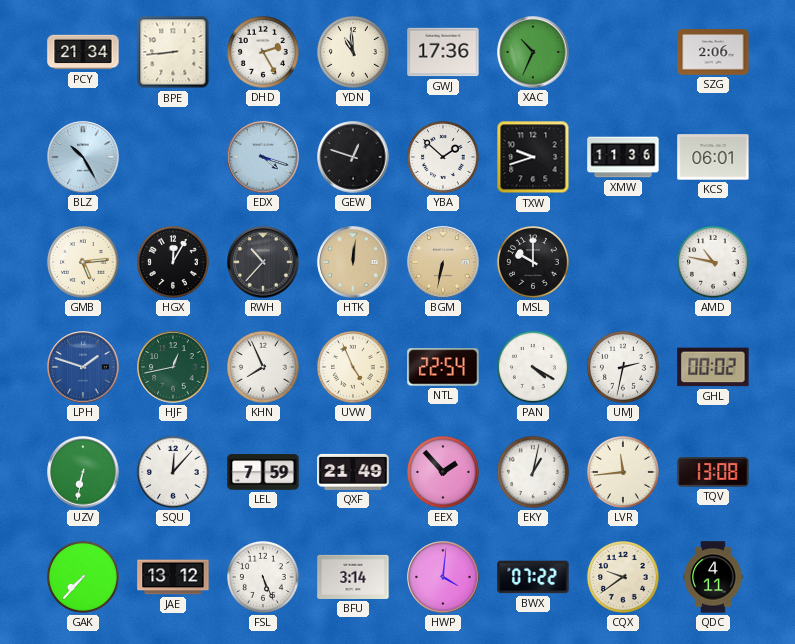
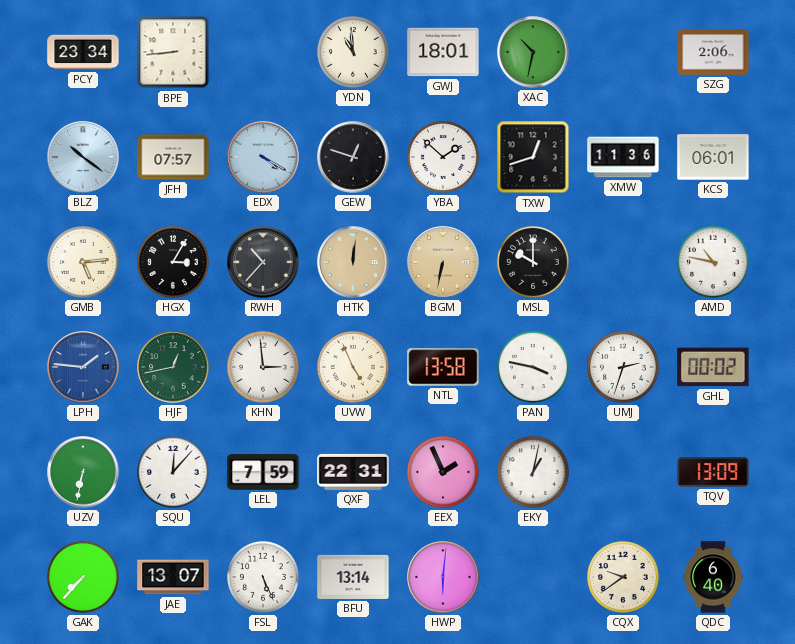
PCY: 21:34 -> 23:34
DHD: 2:25 -> none
GWJ: 17:36 -> 18:01
XAC: 10:34 -> 10:32
BLZ: 10:25 -> 10:21
JFH: none -> 07:57
EDX: 4:18 -> 4:20
TXW: 9:42 -> 12:42
HGX: 12:05 -> 3:05
LPH: 1:48 -> 1:46
KHN: 7:56 -> 2:59
NTL: 22:54 -> 13:58
PAN: 4:20 -> 3:47
UMJ: 2:32 -> 2:33
QXF: 21:49 -> 22:31
EEX: 1:53 -> 1:56
LVR: 11:44 -> none
TQV: 13:08 -> 13:09
JAE: 13:12 -> 13:07
BFU: 3:14 -> 13:14
HWP: 4:01 -> 6:01
BWX: 07:22 -> none
QDC: 4:11 -> 6:40
